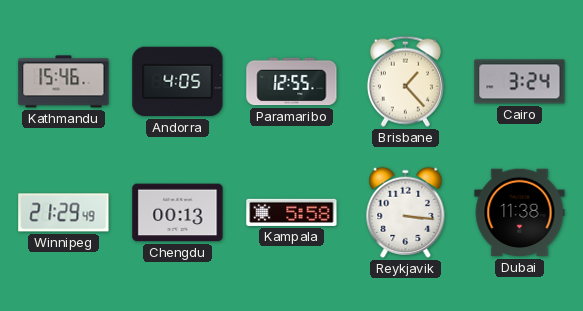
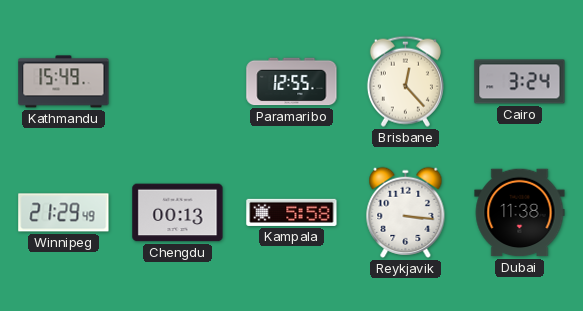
Kathmandu: 15:46 -> 15:49
Andorra: 4:05 -> none
Brisbane: 1:23 -> 12:23
